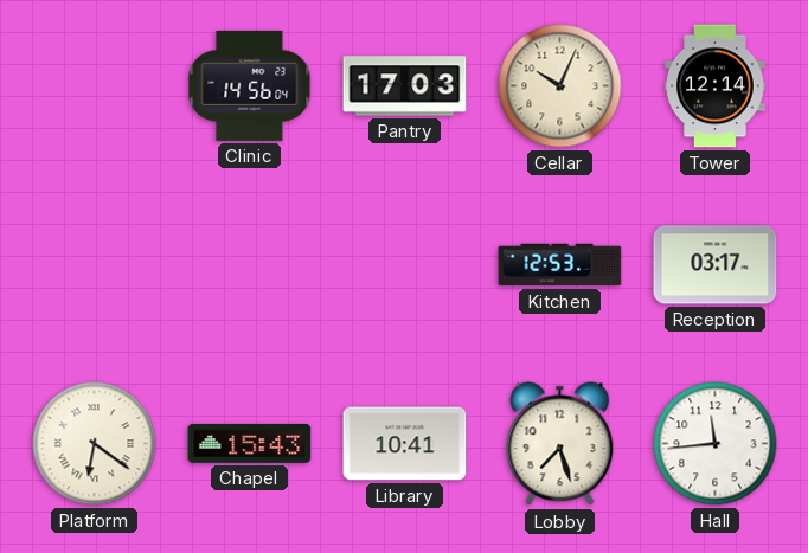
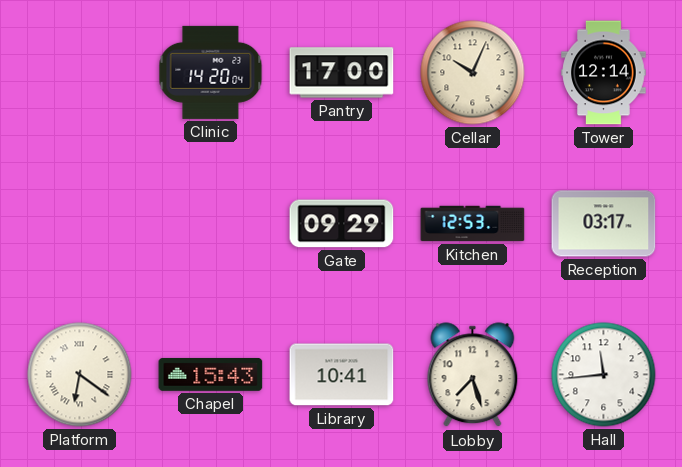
Clinic: 14:56 -> 14:20
Pantry: 17:03 -> 17:00
Gate: none -> 09:29
